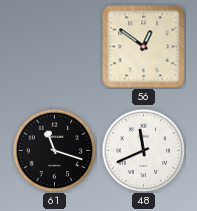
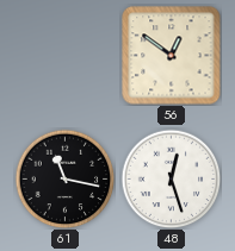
61: 11:18 -> 11:17
48: 11:41 -> 12:27
